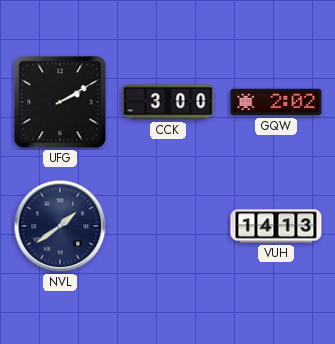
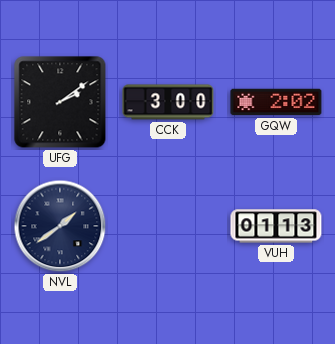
UFG: 2:10 -> 2:09
VUH: 14:13 -> 01:13
